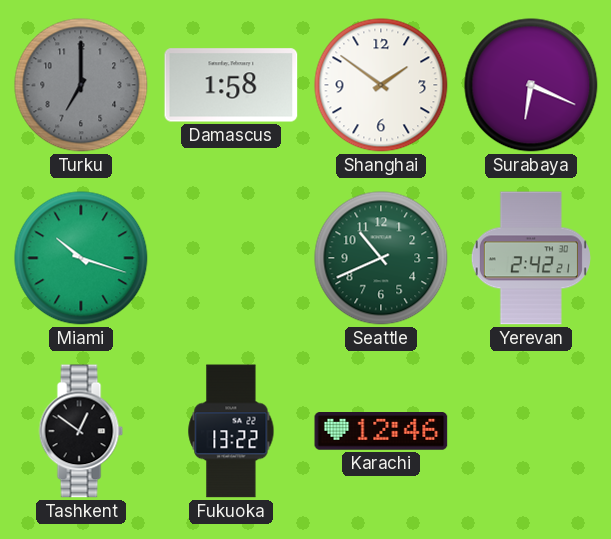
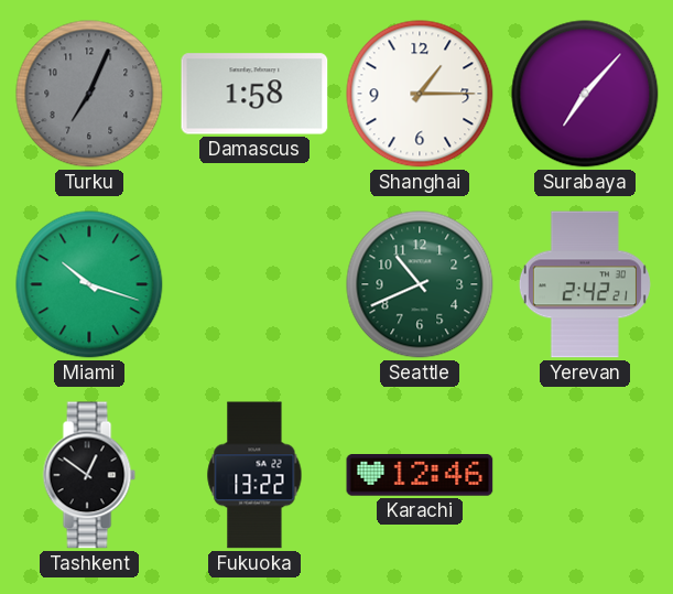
Turku: 7:00 -> 7:04
Shanghai: 1:51 -> 1:15
Surabaya: 6:19 -> 7:07
